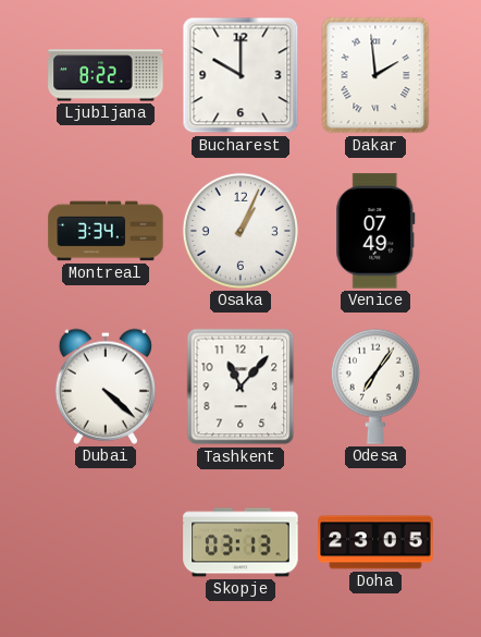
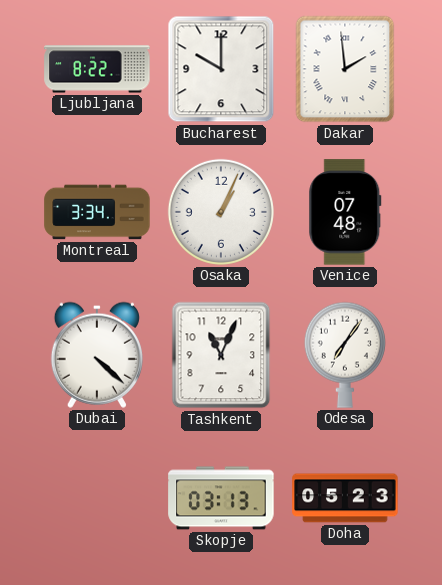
Venice: 07:49 -> 07:48
Tashkent: 11:07 -> 11:04
Doha: 23:05 -> 05:23
